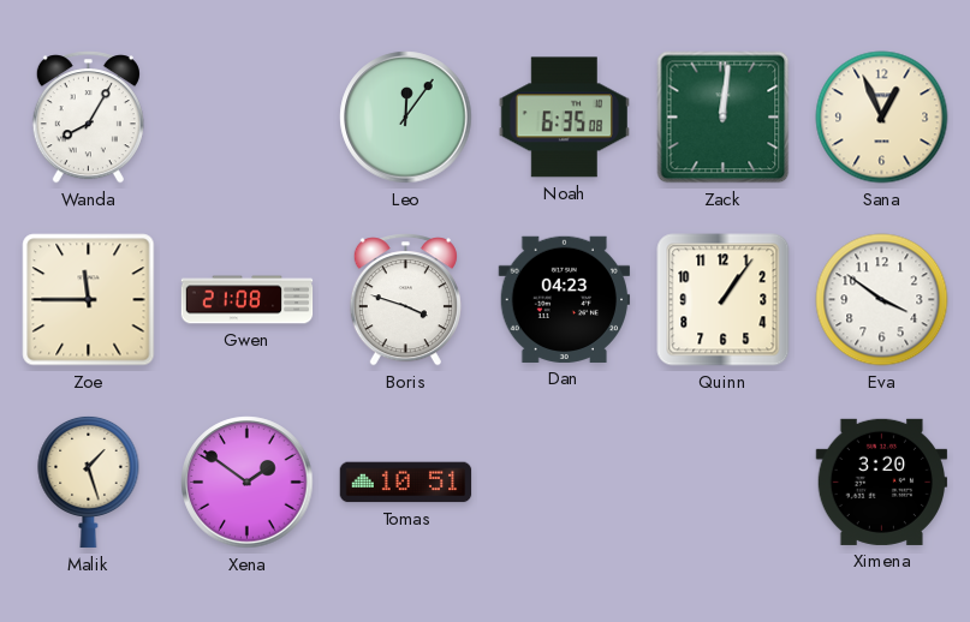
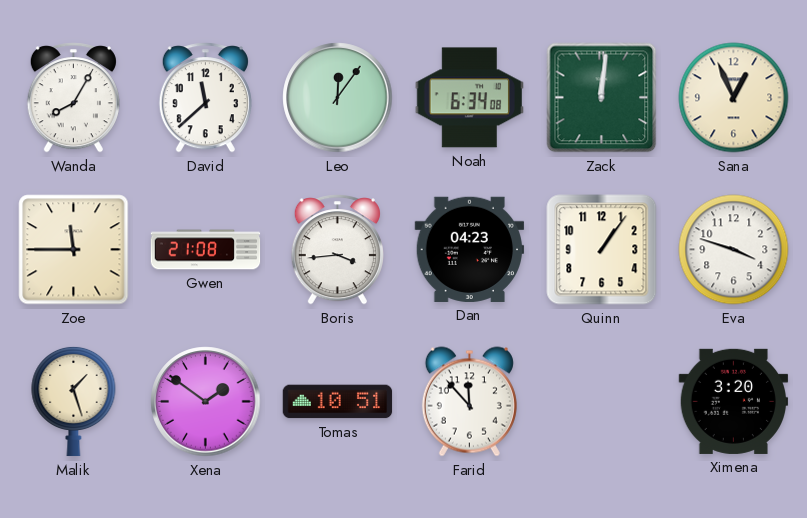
David: none -> 11:38
Noah: 6:35 -> 6:34
Boris: 3:48 -> 3:44
Eva: 3:51 -> 3:48
Farid: none -> 11:53
